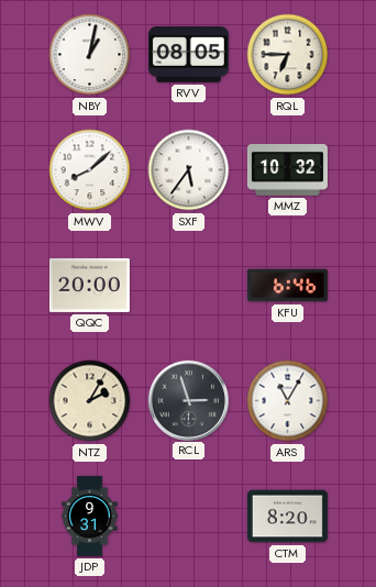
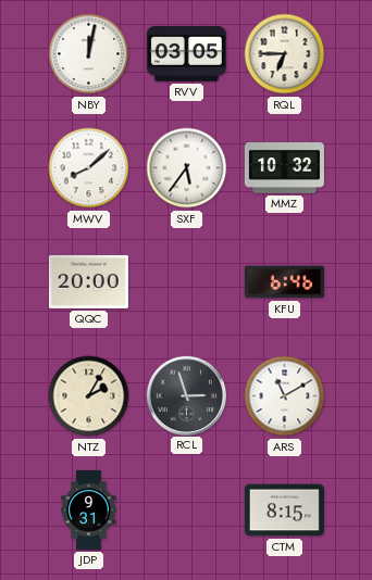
NBY: 1:02 -> 12:02
RVV: 08:05 -> 03:05
ARS: 11:05 -> 11:10
CTM: 8:20 -> 8:15
